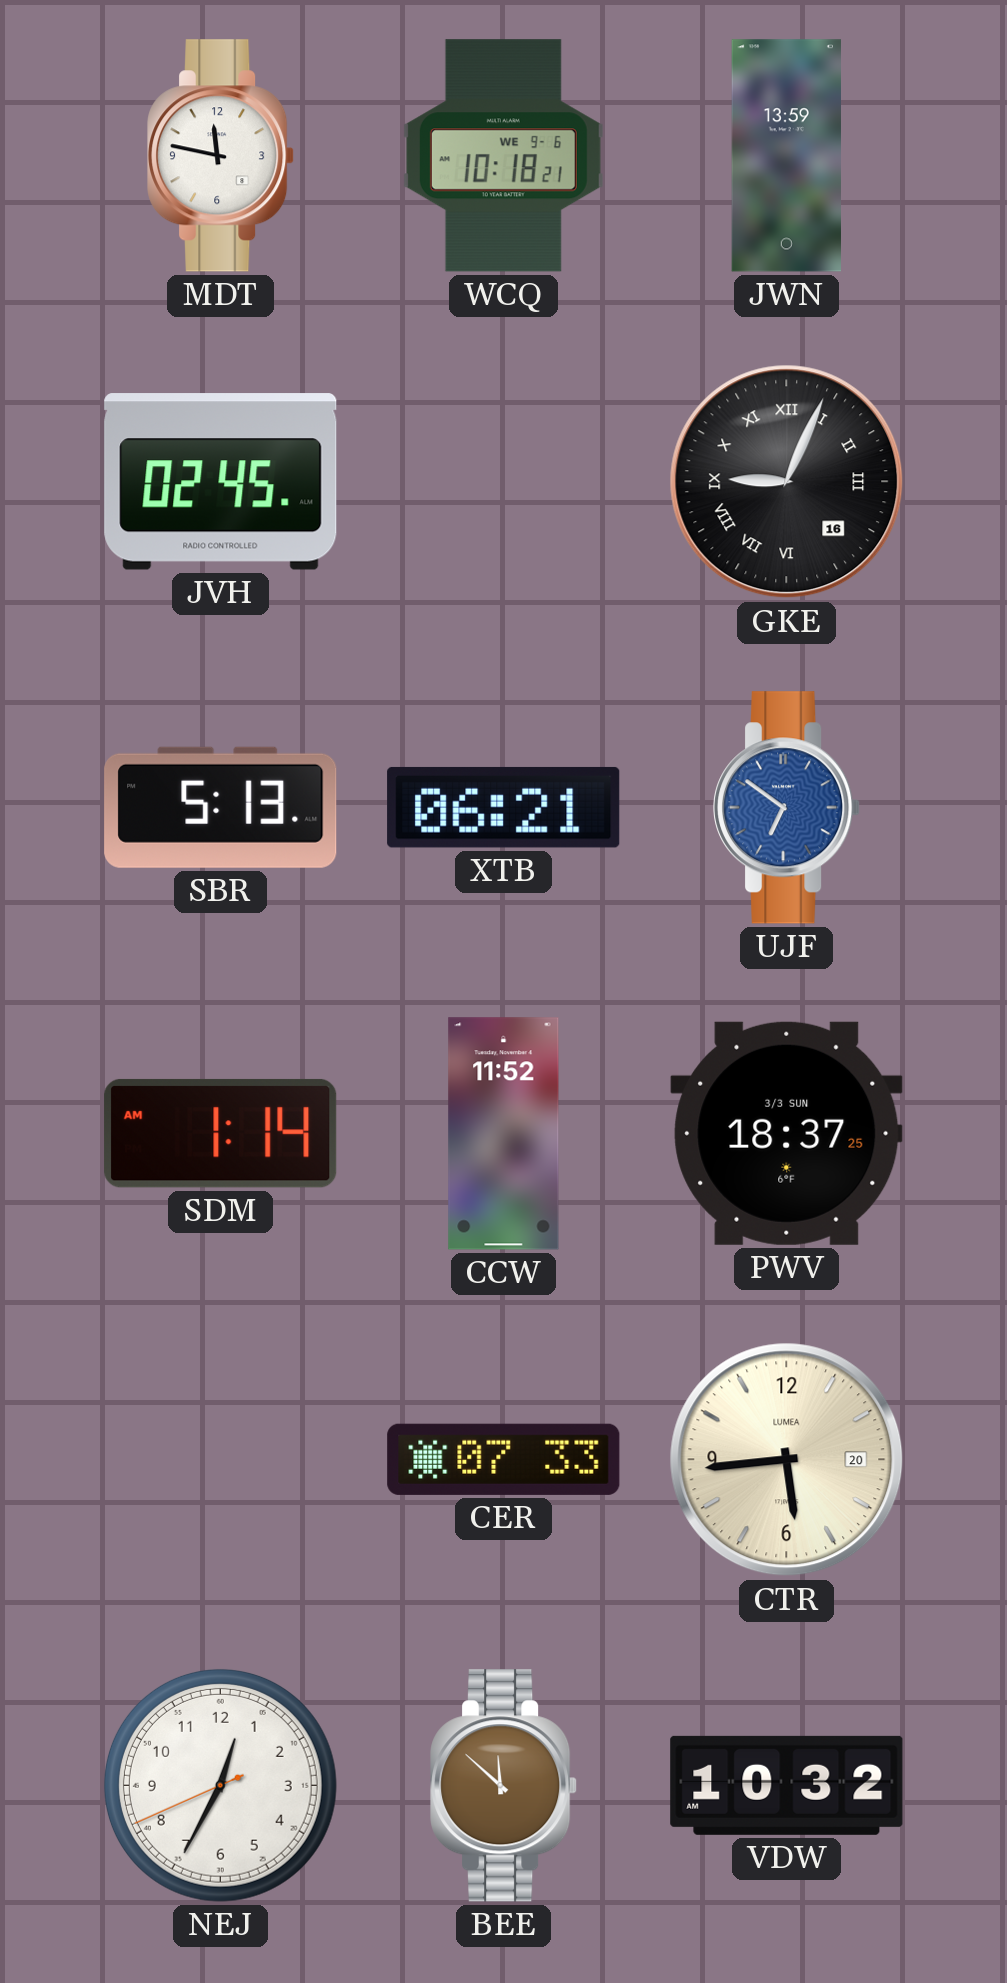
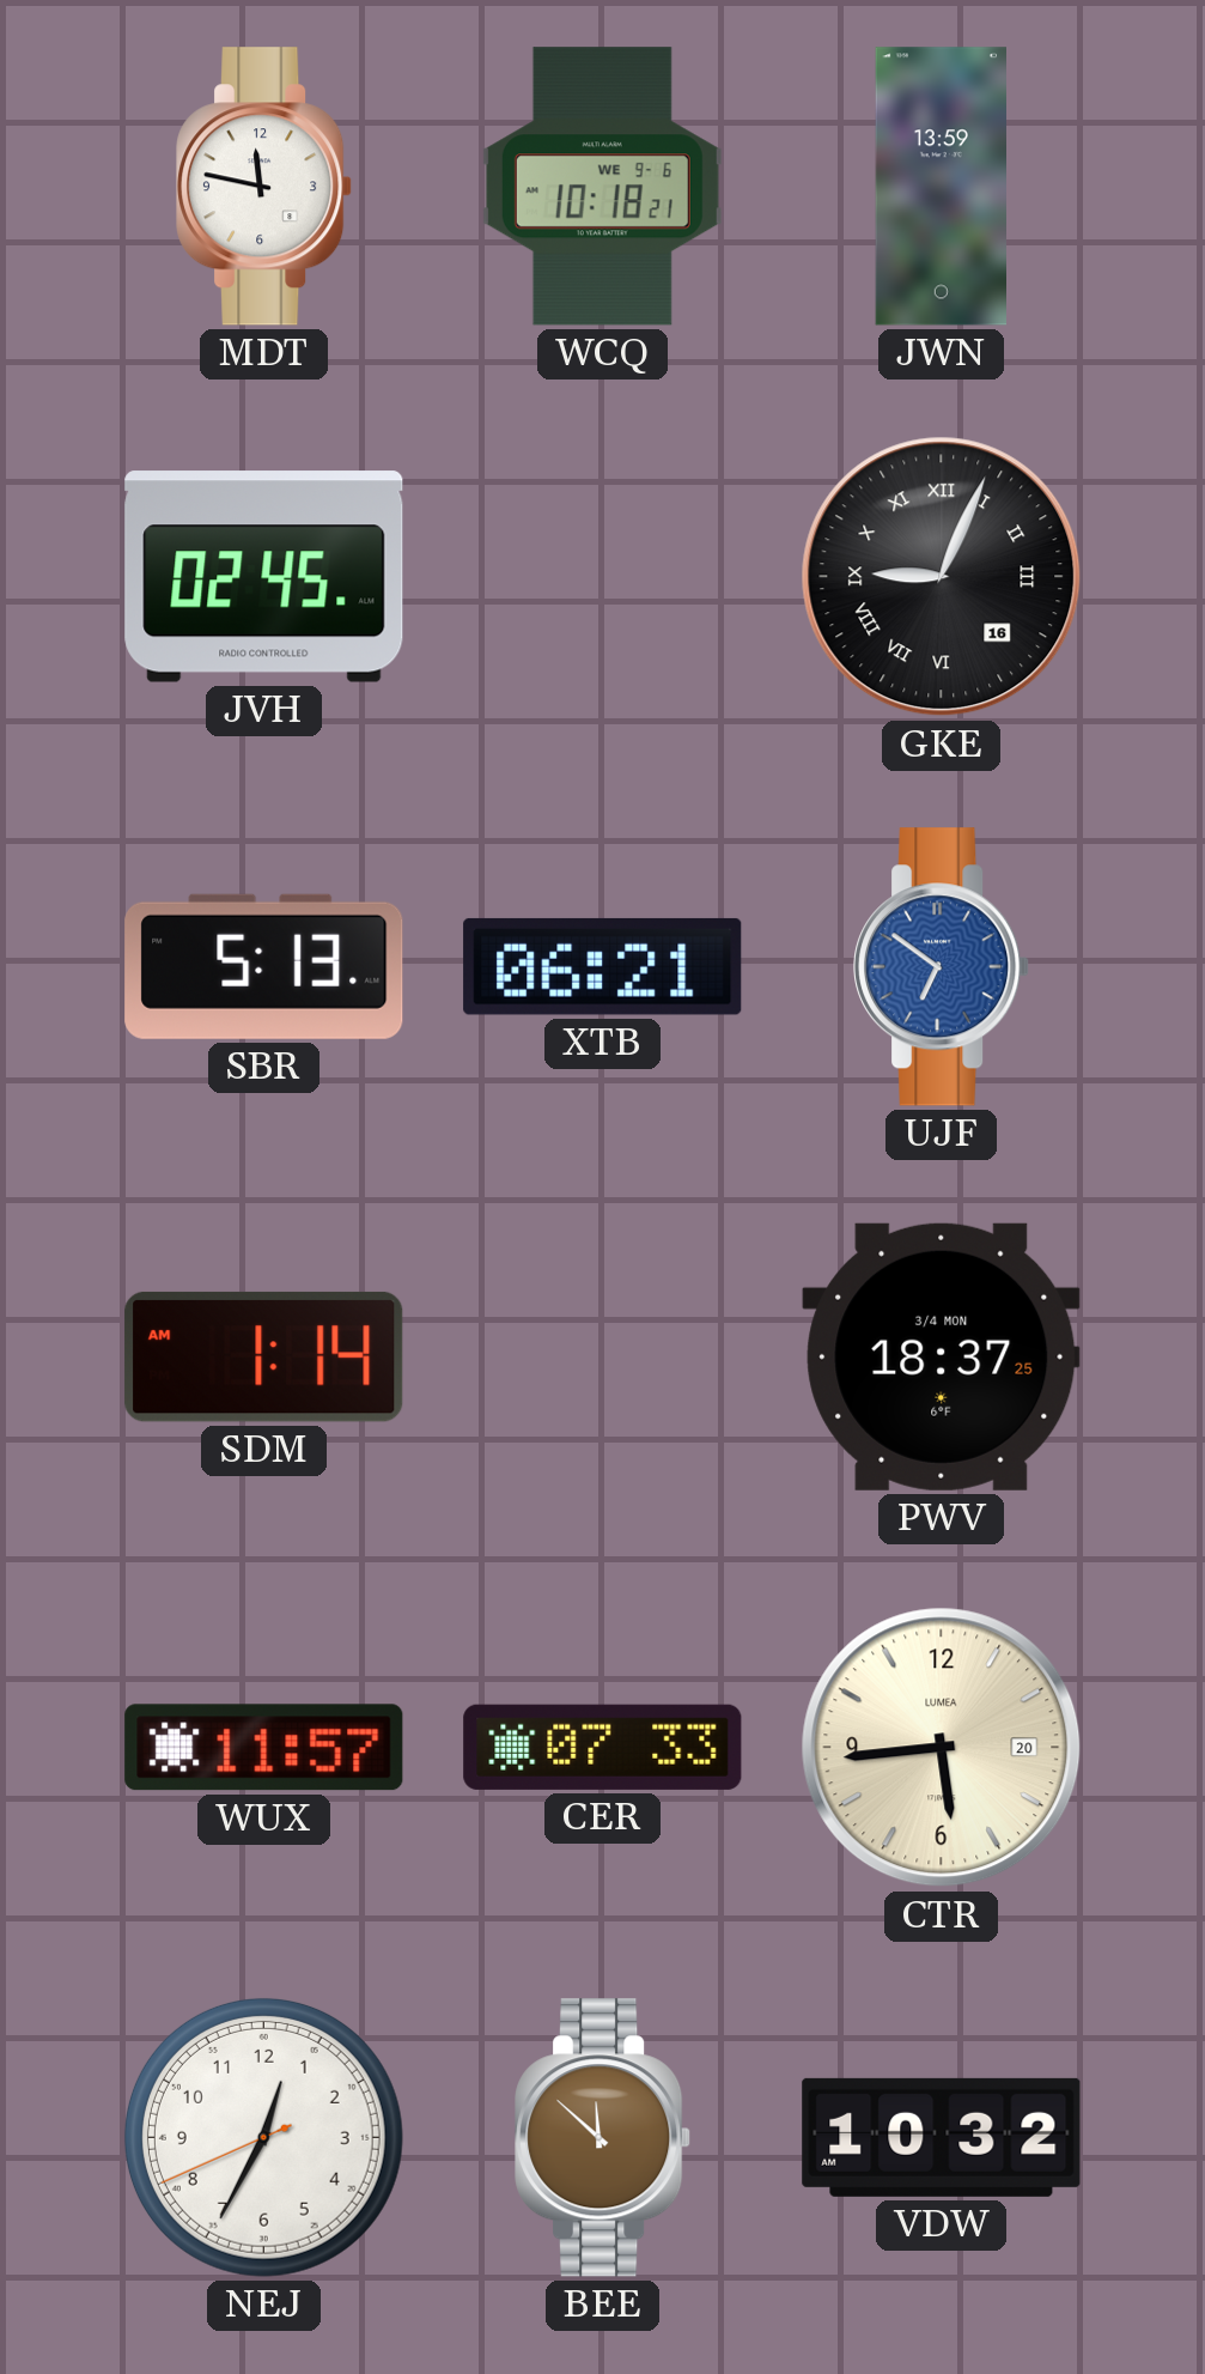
CCW: 11:52 -> none
PWV date: 3/3 SUN -> 3/4 MON
WUX: none -> 11:57
